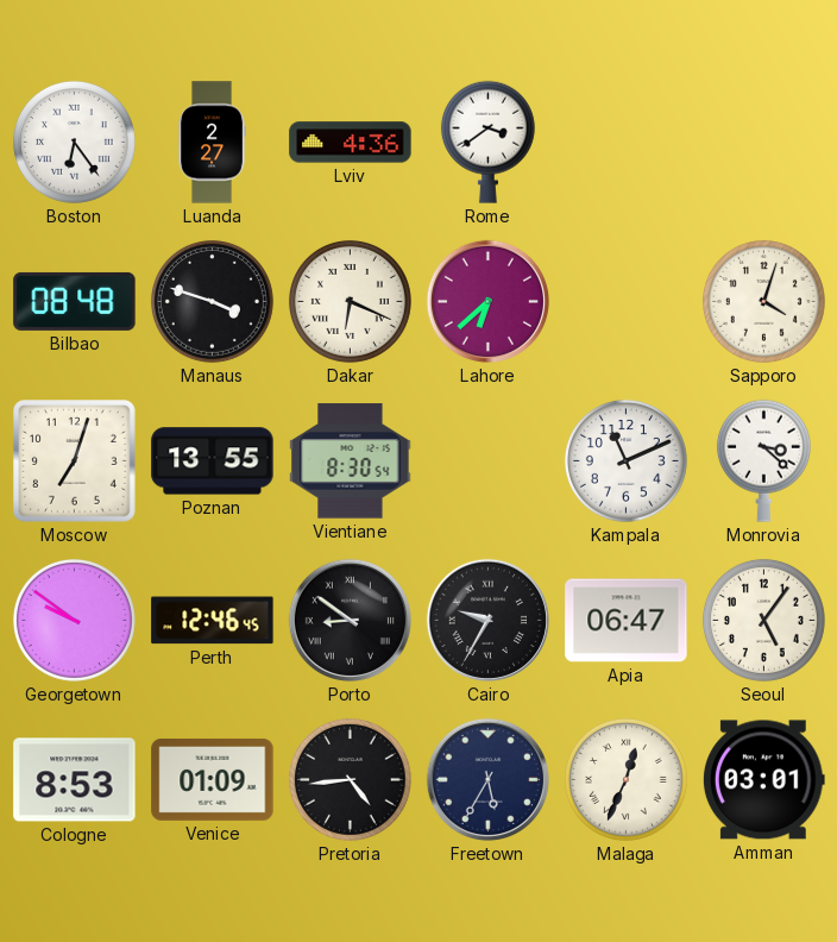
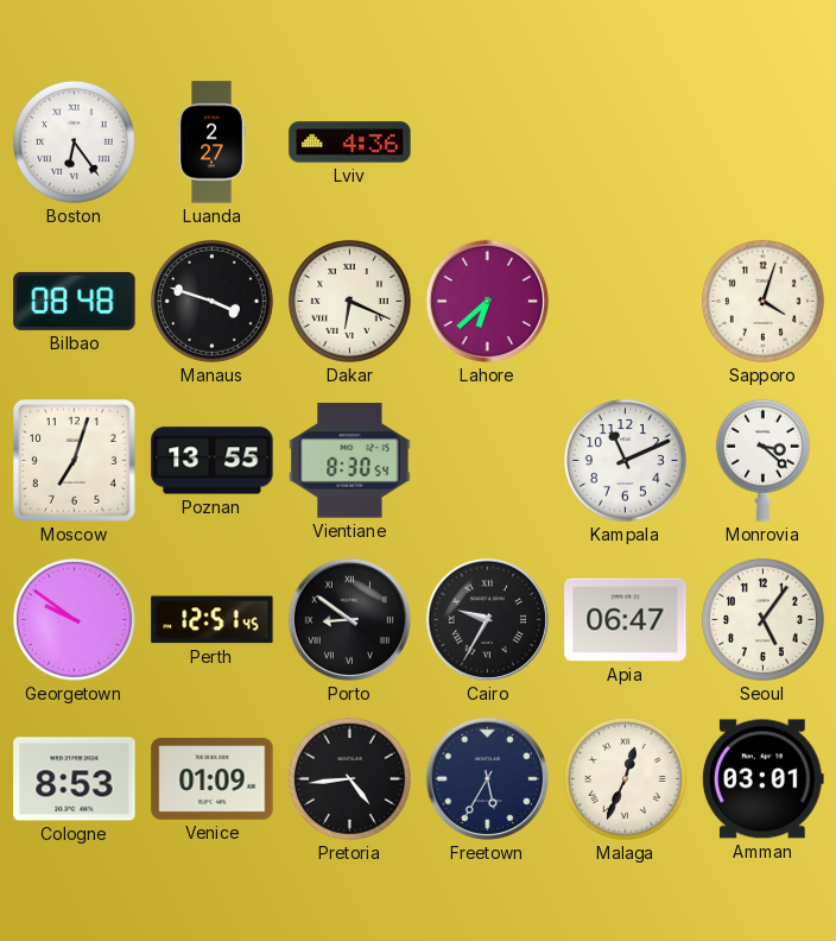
Rome: 3:39 -> none
Perth: 12:46 -> 12:51
